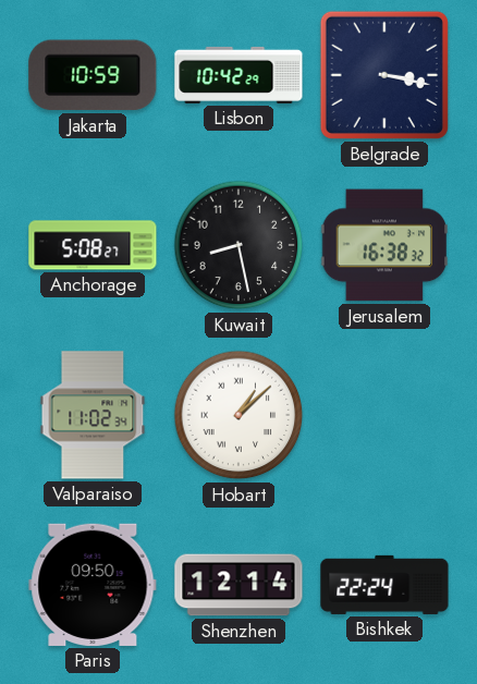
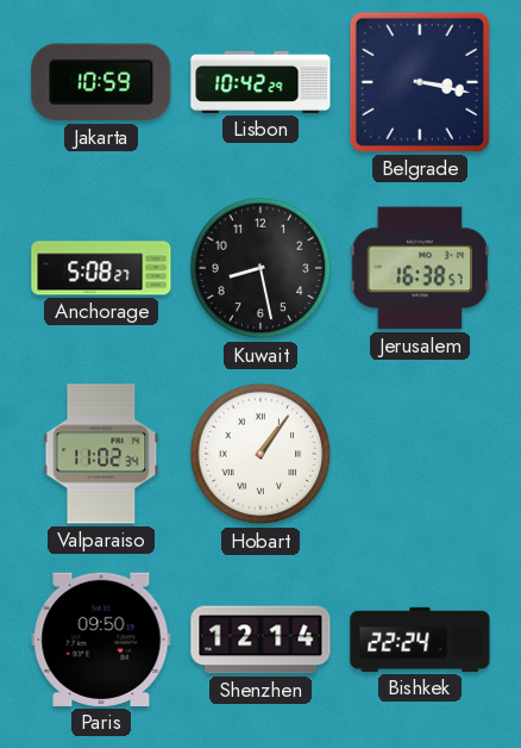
Jerusalem: 16:38:32 -> 16:38:57
Hobart: 1:08 -> 1:06
